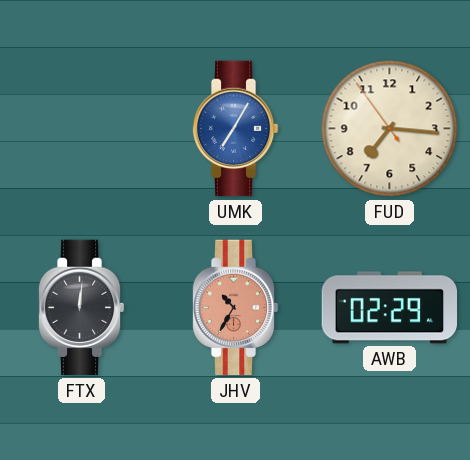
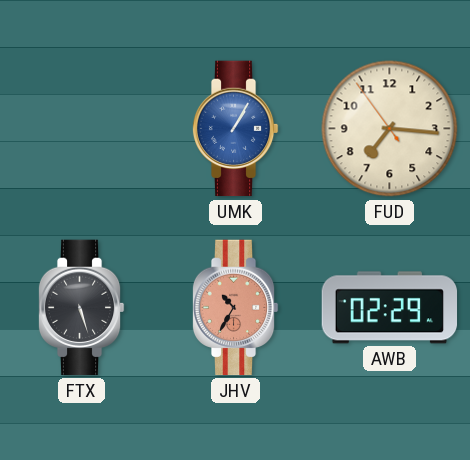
UMK: 7:05 -> 1:05
FTX: 12:01 -> 5:27
